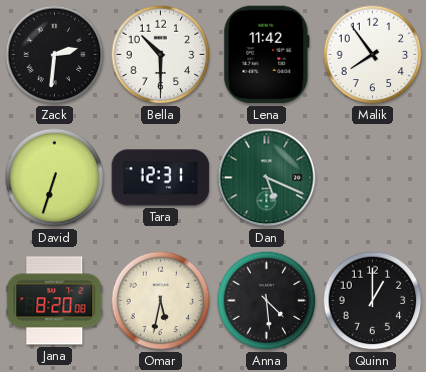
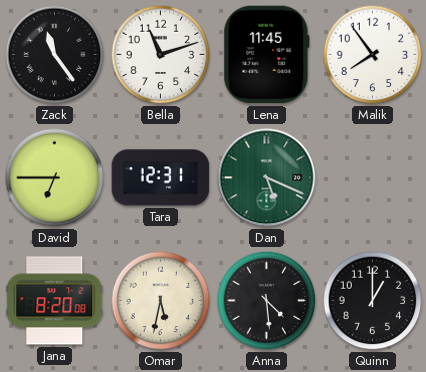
Zack: 2:31 -> 11:24
Bella: 10:30 -> 11:12
Lena: 11:42 -> 11:45
David: 6:33 -> 6:45
